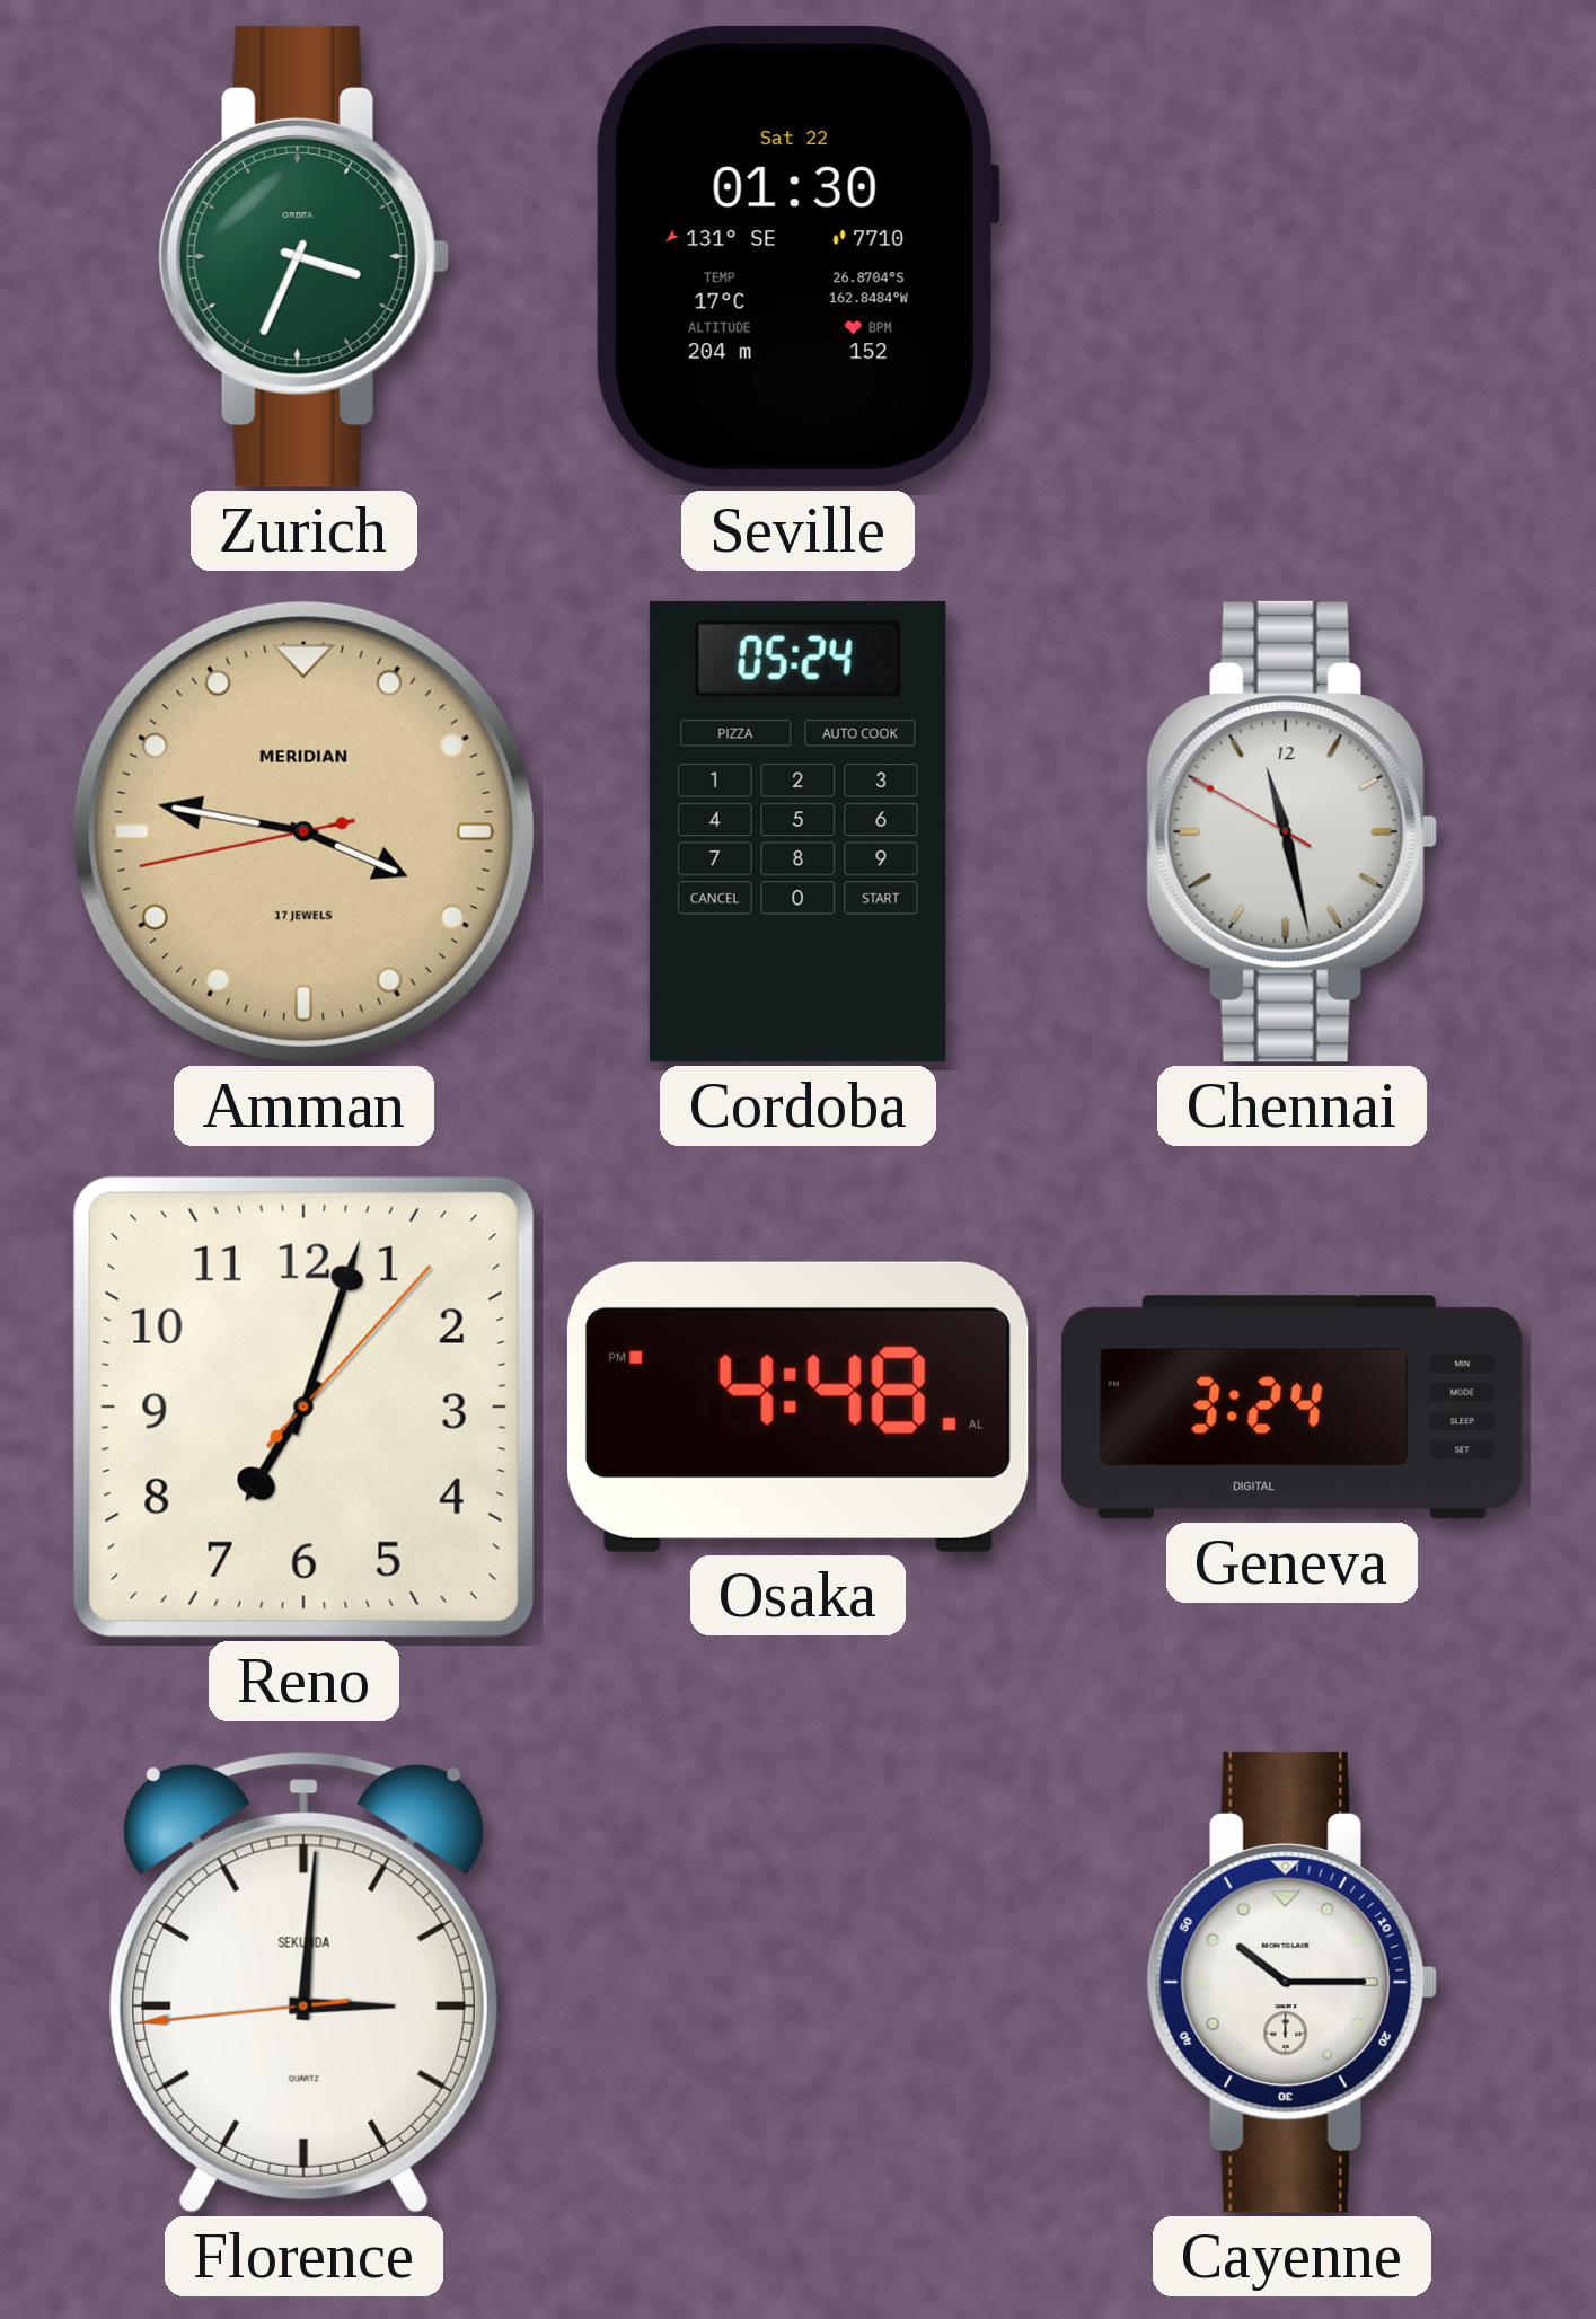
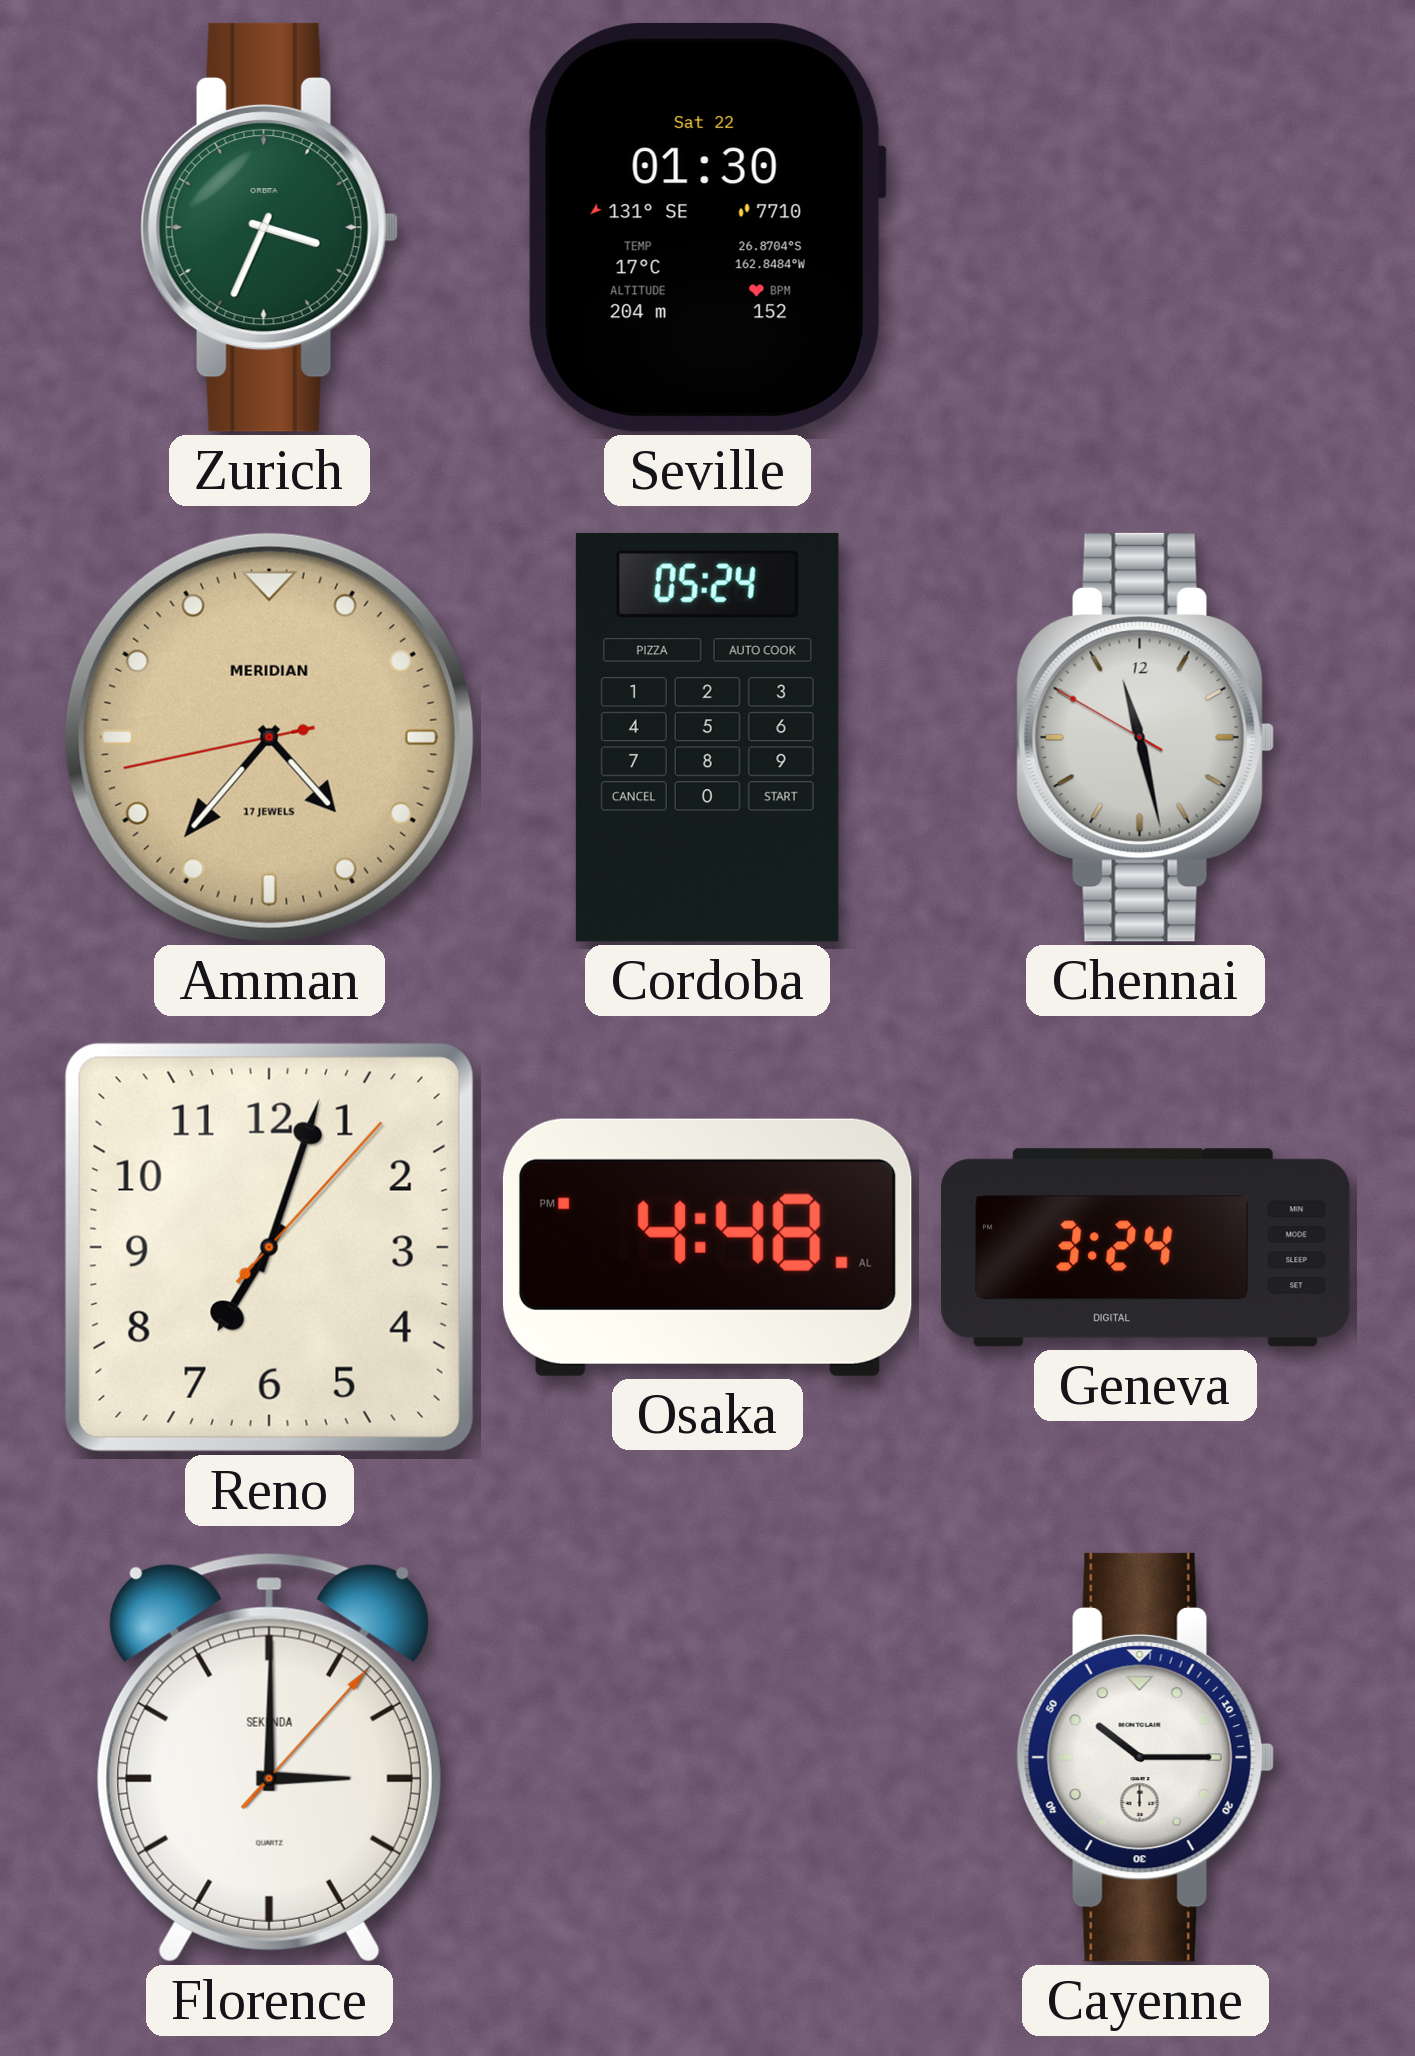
Amman: 3:46 -> 4:36
Florence: 3:00:44 -> 3:00:07
